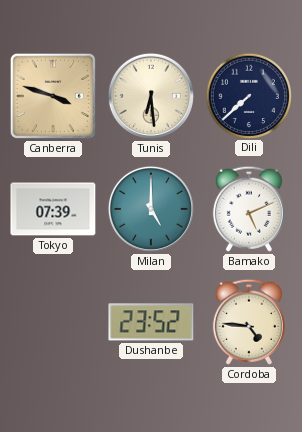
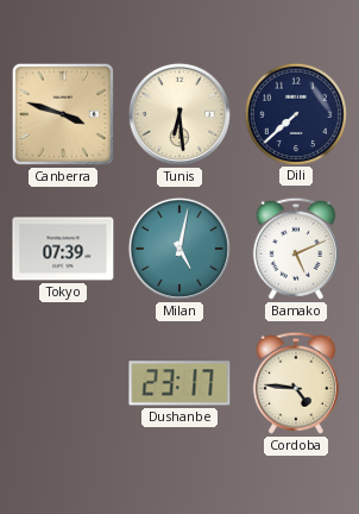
Milan: 5:00 -> 5:02
Dushanbe: 23:52 -> 23:17
